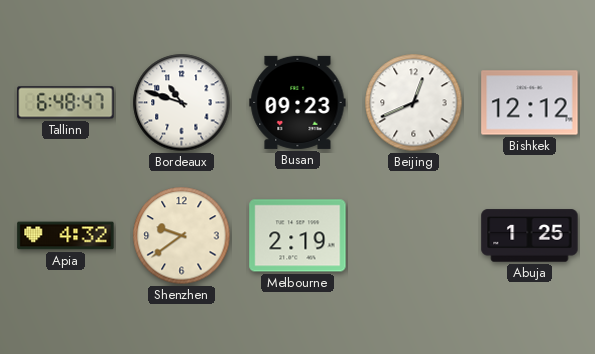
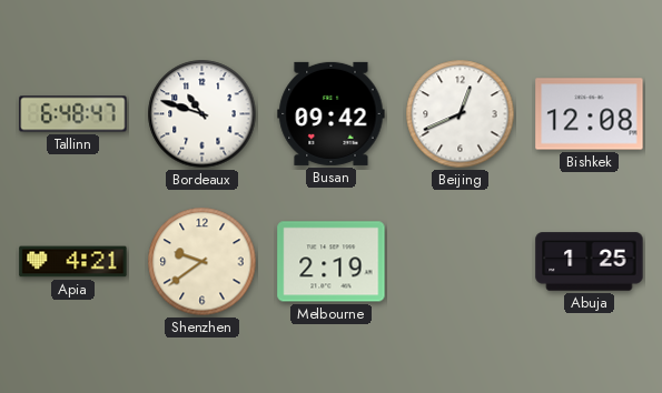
Busan: 09:23 -> 09:42
Bishkek: 12:12 -> 12:08
Apia: 4:32 -> 4:21
